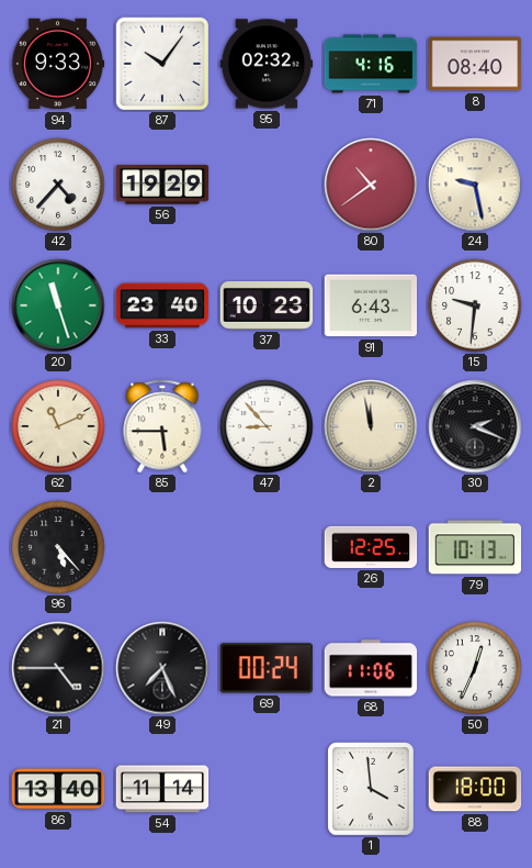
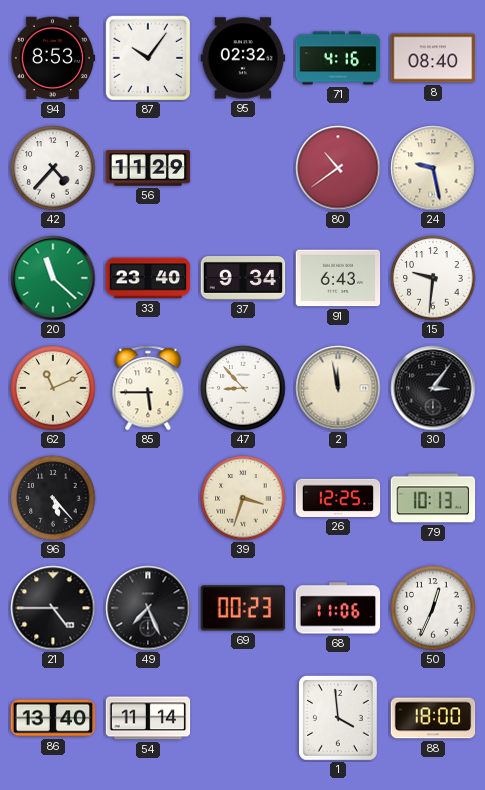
94: 9:33 -> 8:53
56: 19:29 -> 11:29
20: 11:27 -> 11:22
37: 10:23 -> 9:34
30: 2:19 -> 3:06
39: none -> 3:33
69: 00:24 -> 00:23
